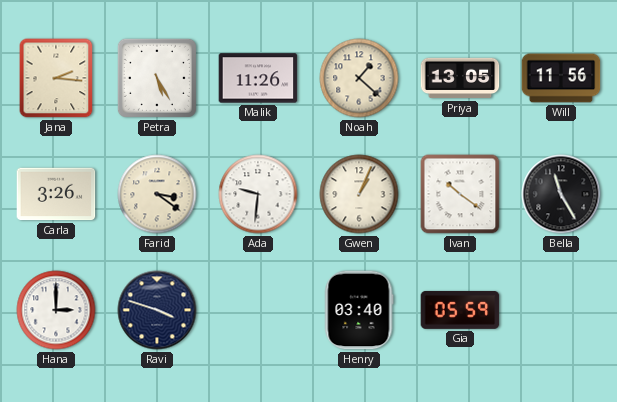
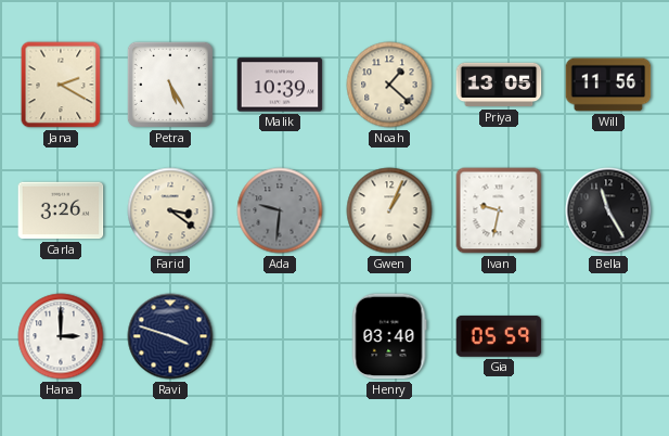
Jana: 2:16 -> 2:20
Malik: 11:26 -> 10:39
Ada dial: white -> grey
Ivan: 10:21 -> 9:32
